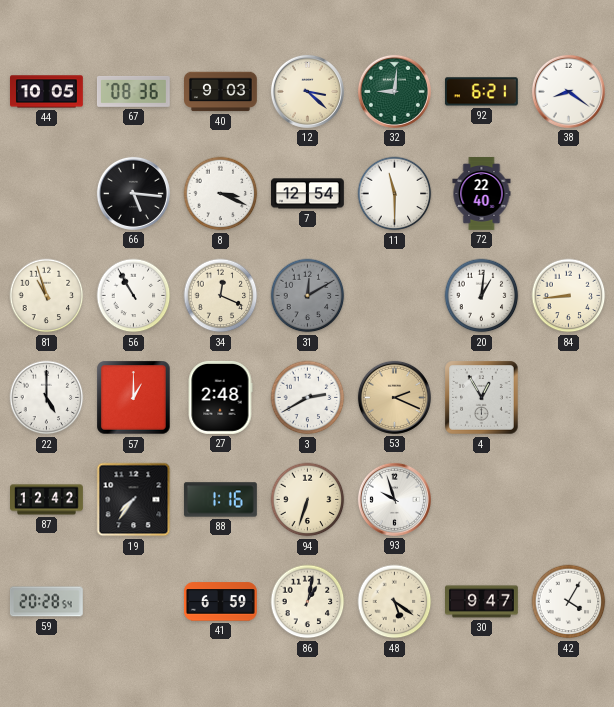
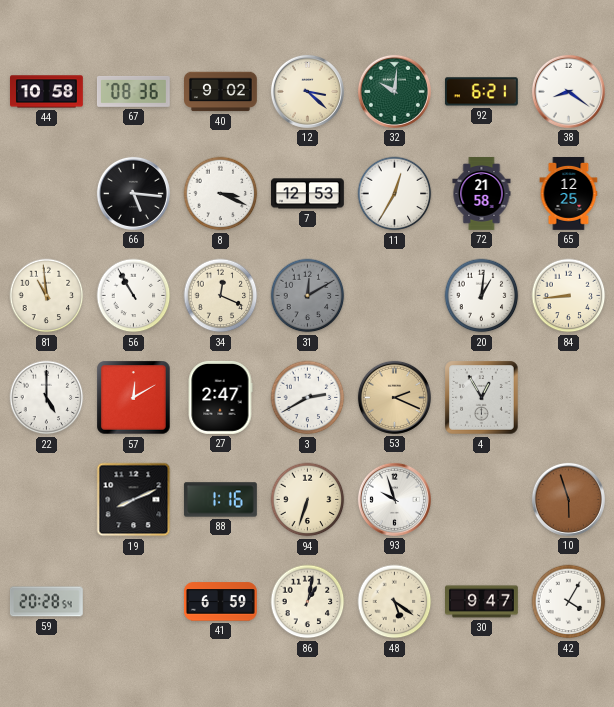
44: 10:05 -> 10:58
40: 9:03 -> 9:02
32: 9:01 -> 10:01
7: 12:54 -> 12:53
11: 11:30 -> 12:35
72: 22:40 -> 21:58
65: none -> 12:25
81: 10:57 -> 10:59
57: 1:00 -> 12:10
27: 2:48 -> 2:47
87: 12:42 -> none
19: 7:36 -> 8:11
10: none -> 5:57
